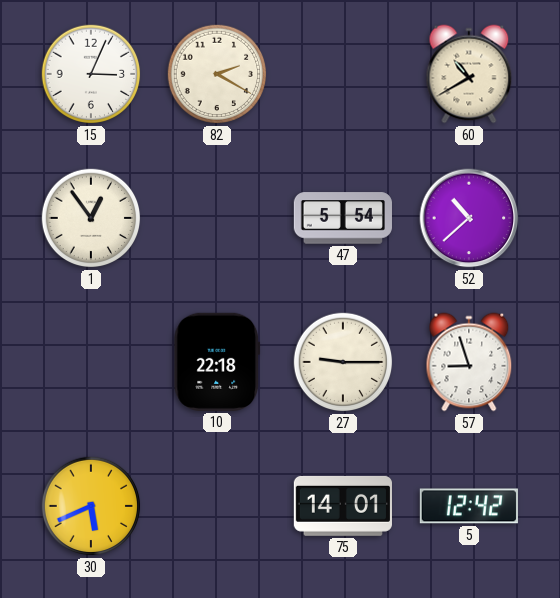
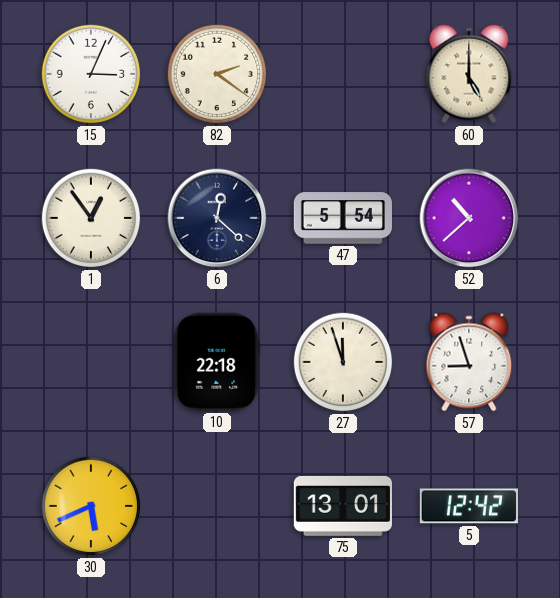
82: 2:20 -> 2:21
60: 10:40 -> 5:00
6: none -> 12:22
27: 9:15 -> 11:57
75: 14:01 -> 13:01
